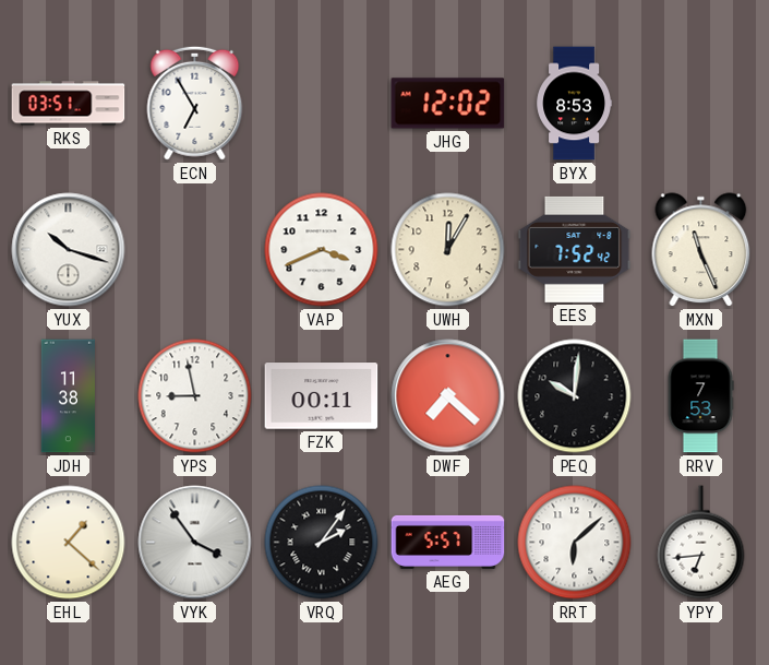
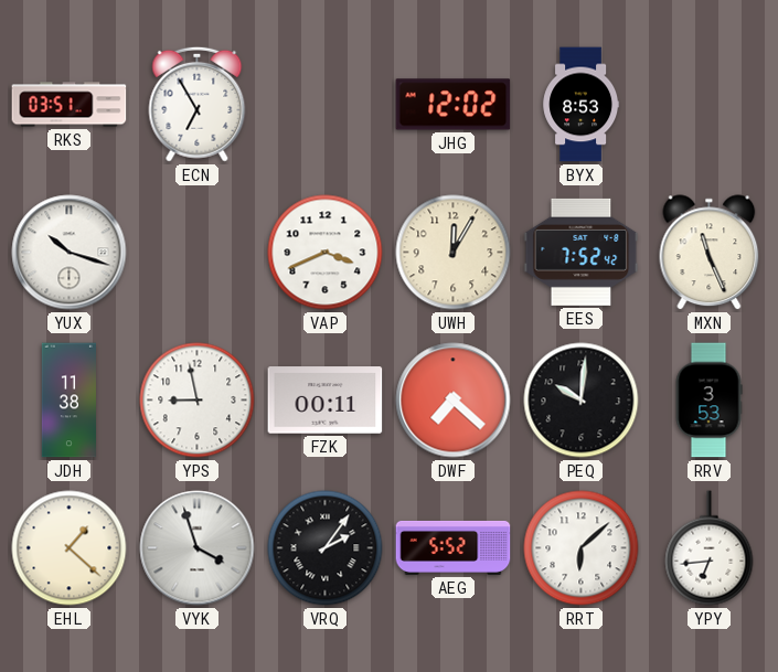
RRV: 7:53 -> 3:53
VYK: 3:54 -> 3:57
AEG: 5:57 -> 5:52
